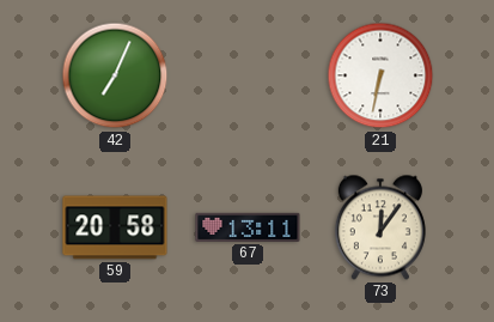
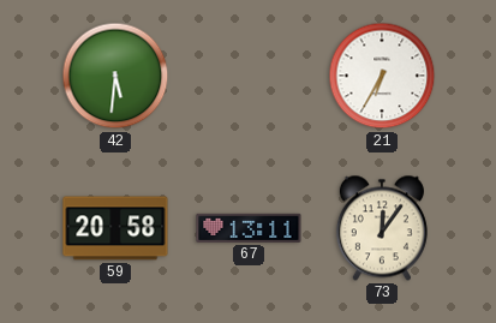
42: 7:04 -> 5:31
21: 6:32 -> 6:35
